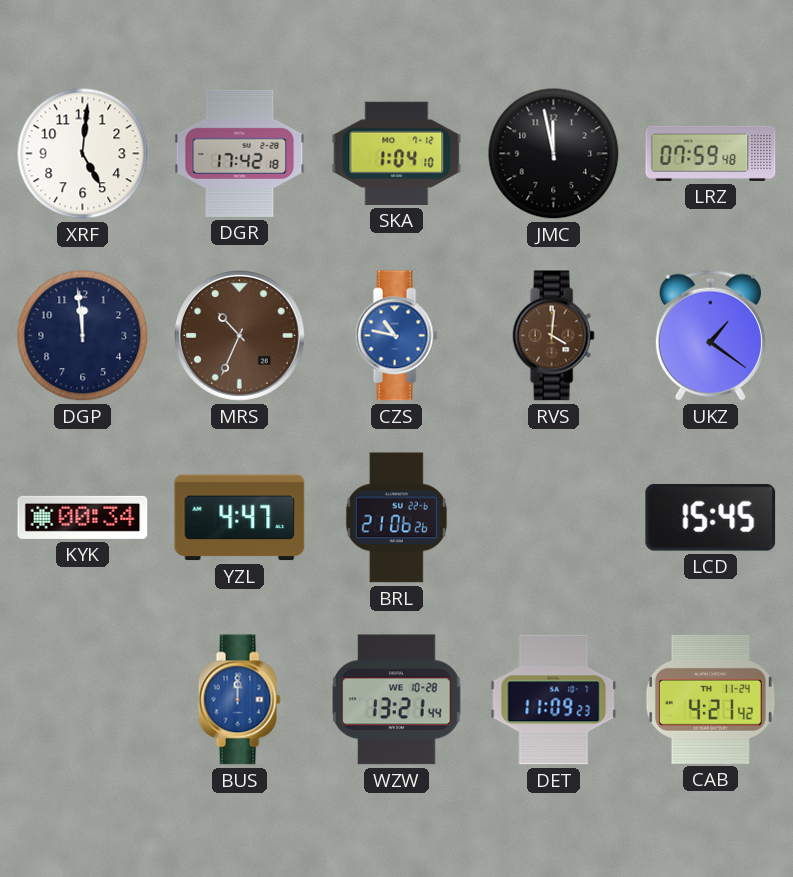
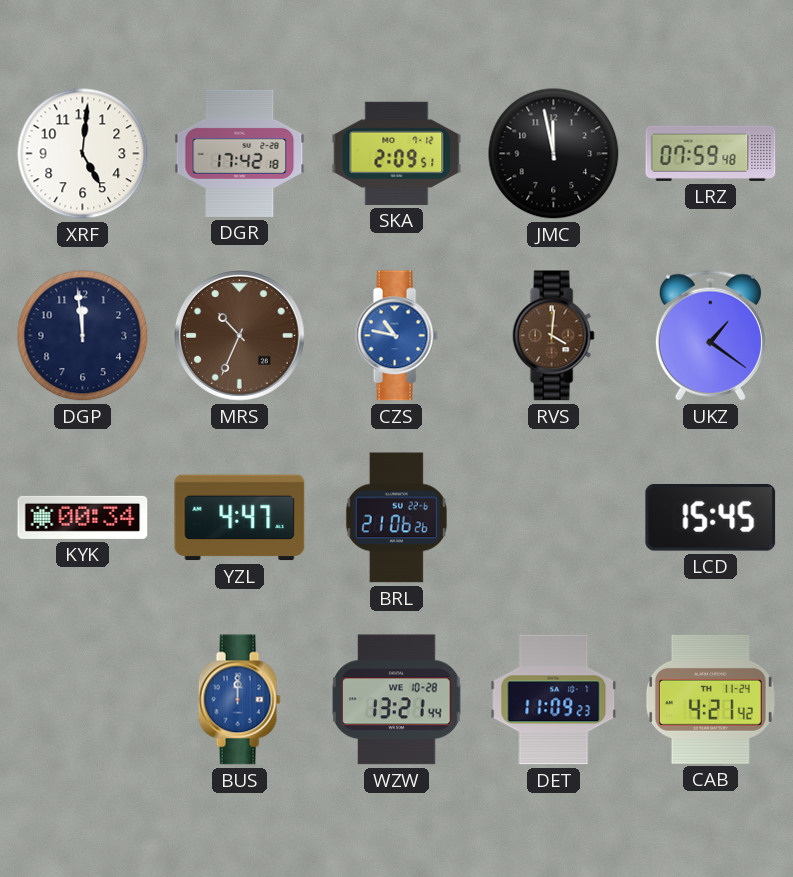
SKA: 1:04 -> 2:09
